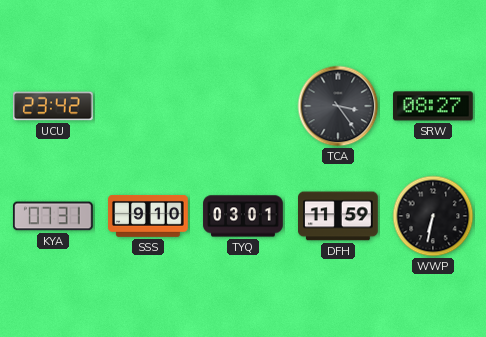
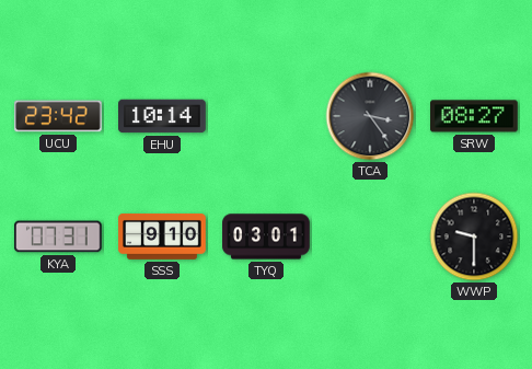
EHU: none -> 10:14
DFH: 11:59 -> none
WWP: 6:32 -> 9:30
